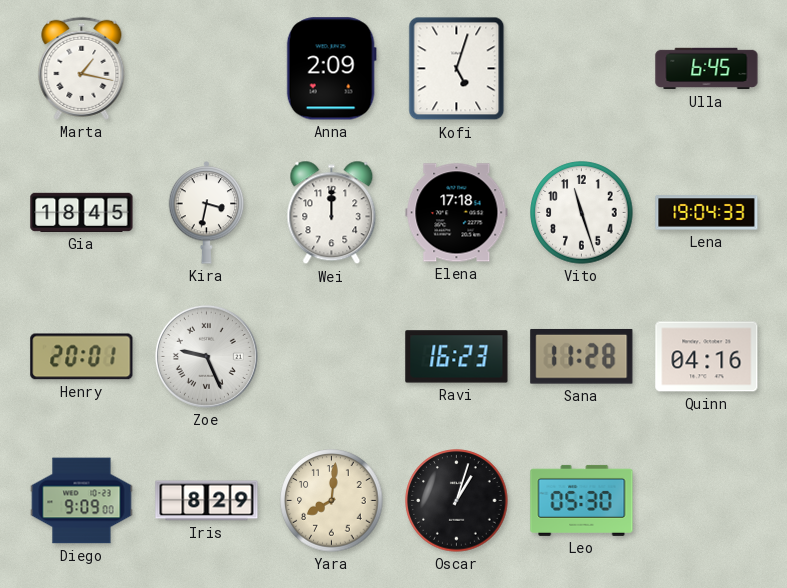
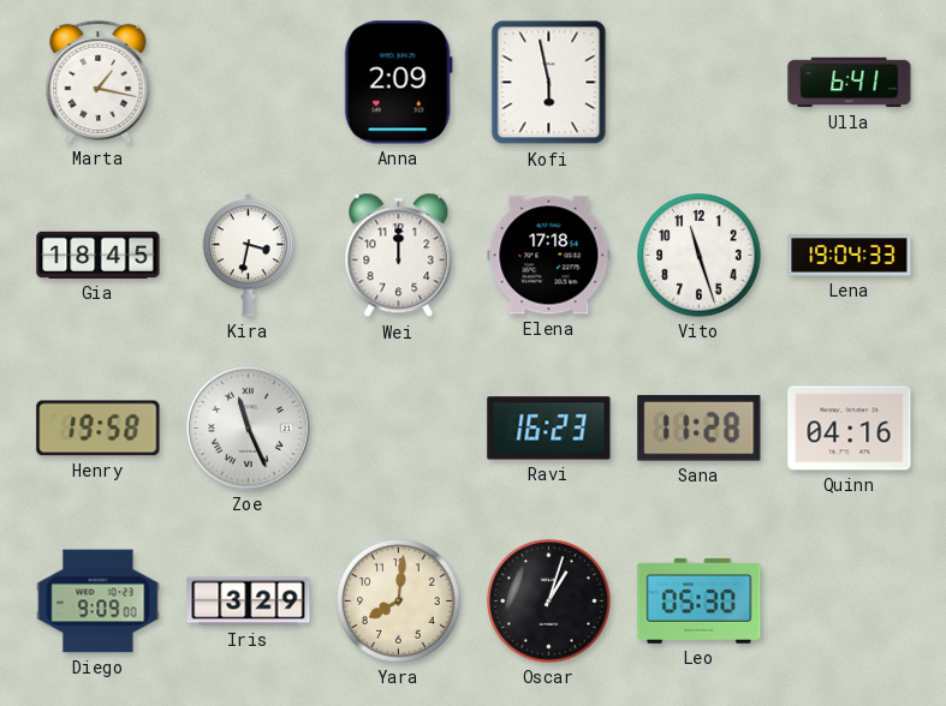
Kofi: 5:03 -> 5:58
Ulla: 6:45 -> 6:41
Henry: 20:01 -> 19:58
Zoe: 9:26 -> 11:26
Iris: 8:29 -> 3:29
